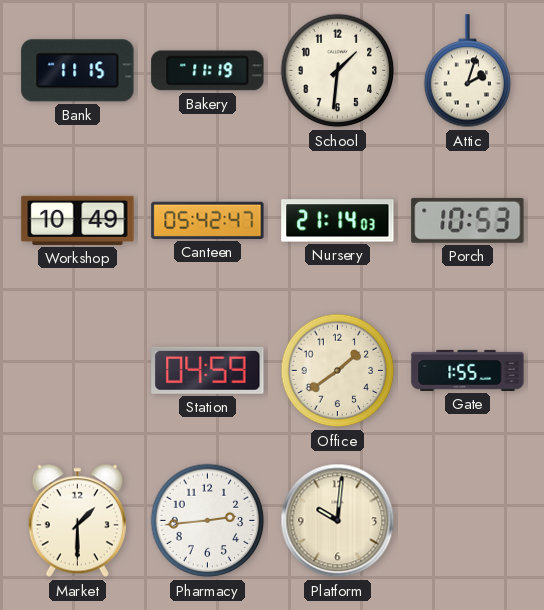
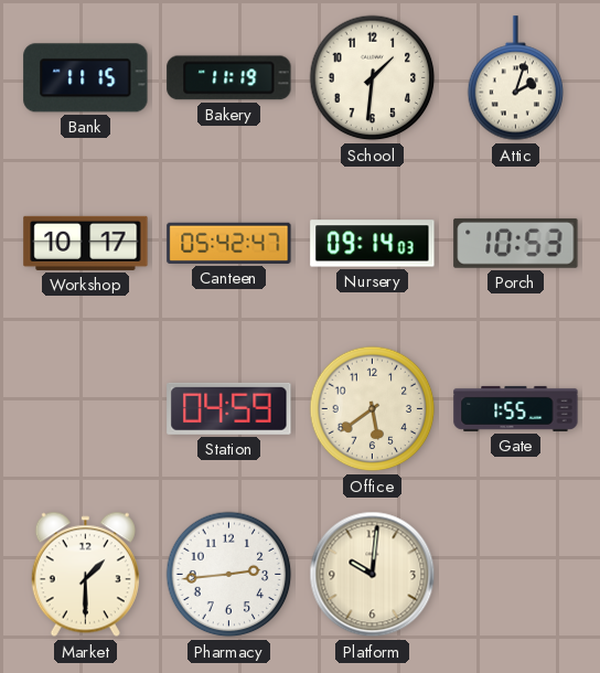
Workshop: 10:49 -> 10:17
Nursery: 21:14 -> 09:14
Office: 1:39 -> 5:39
